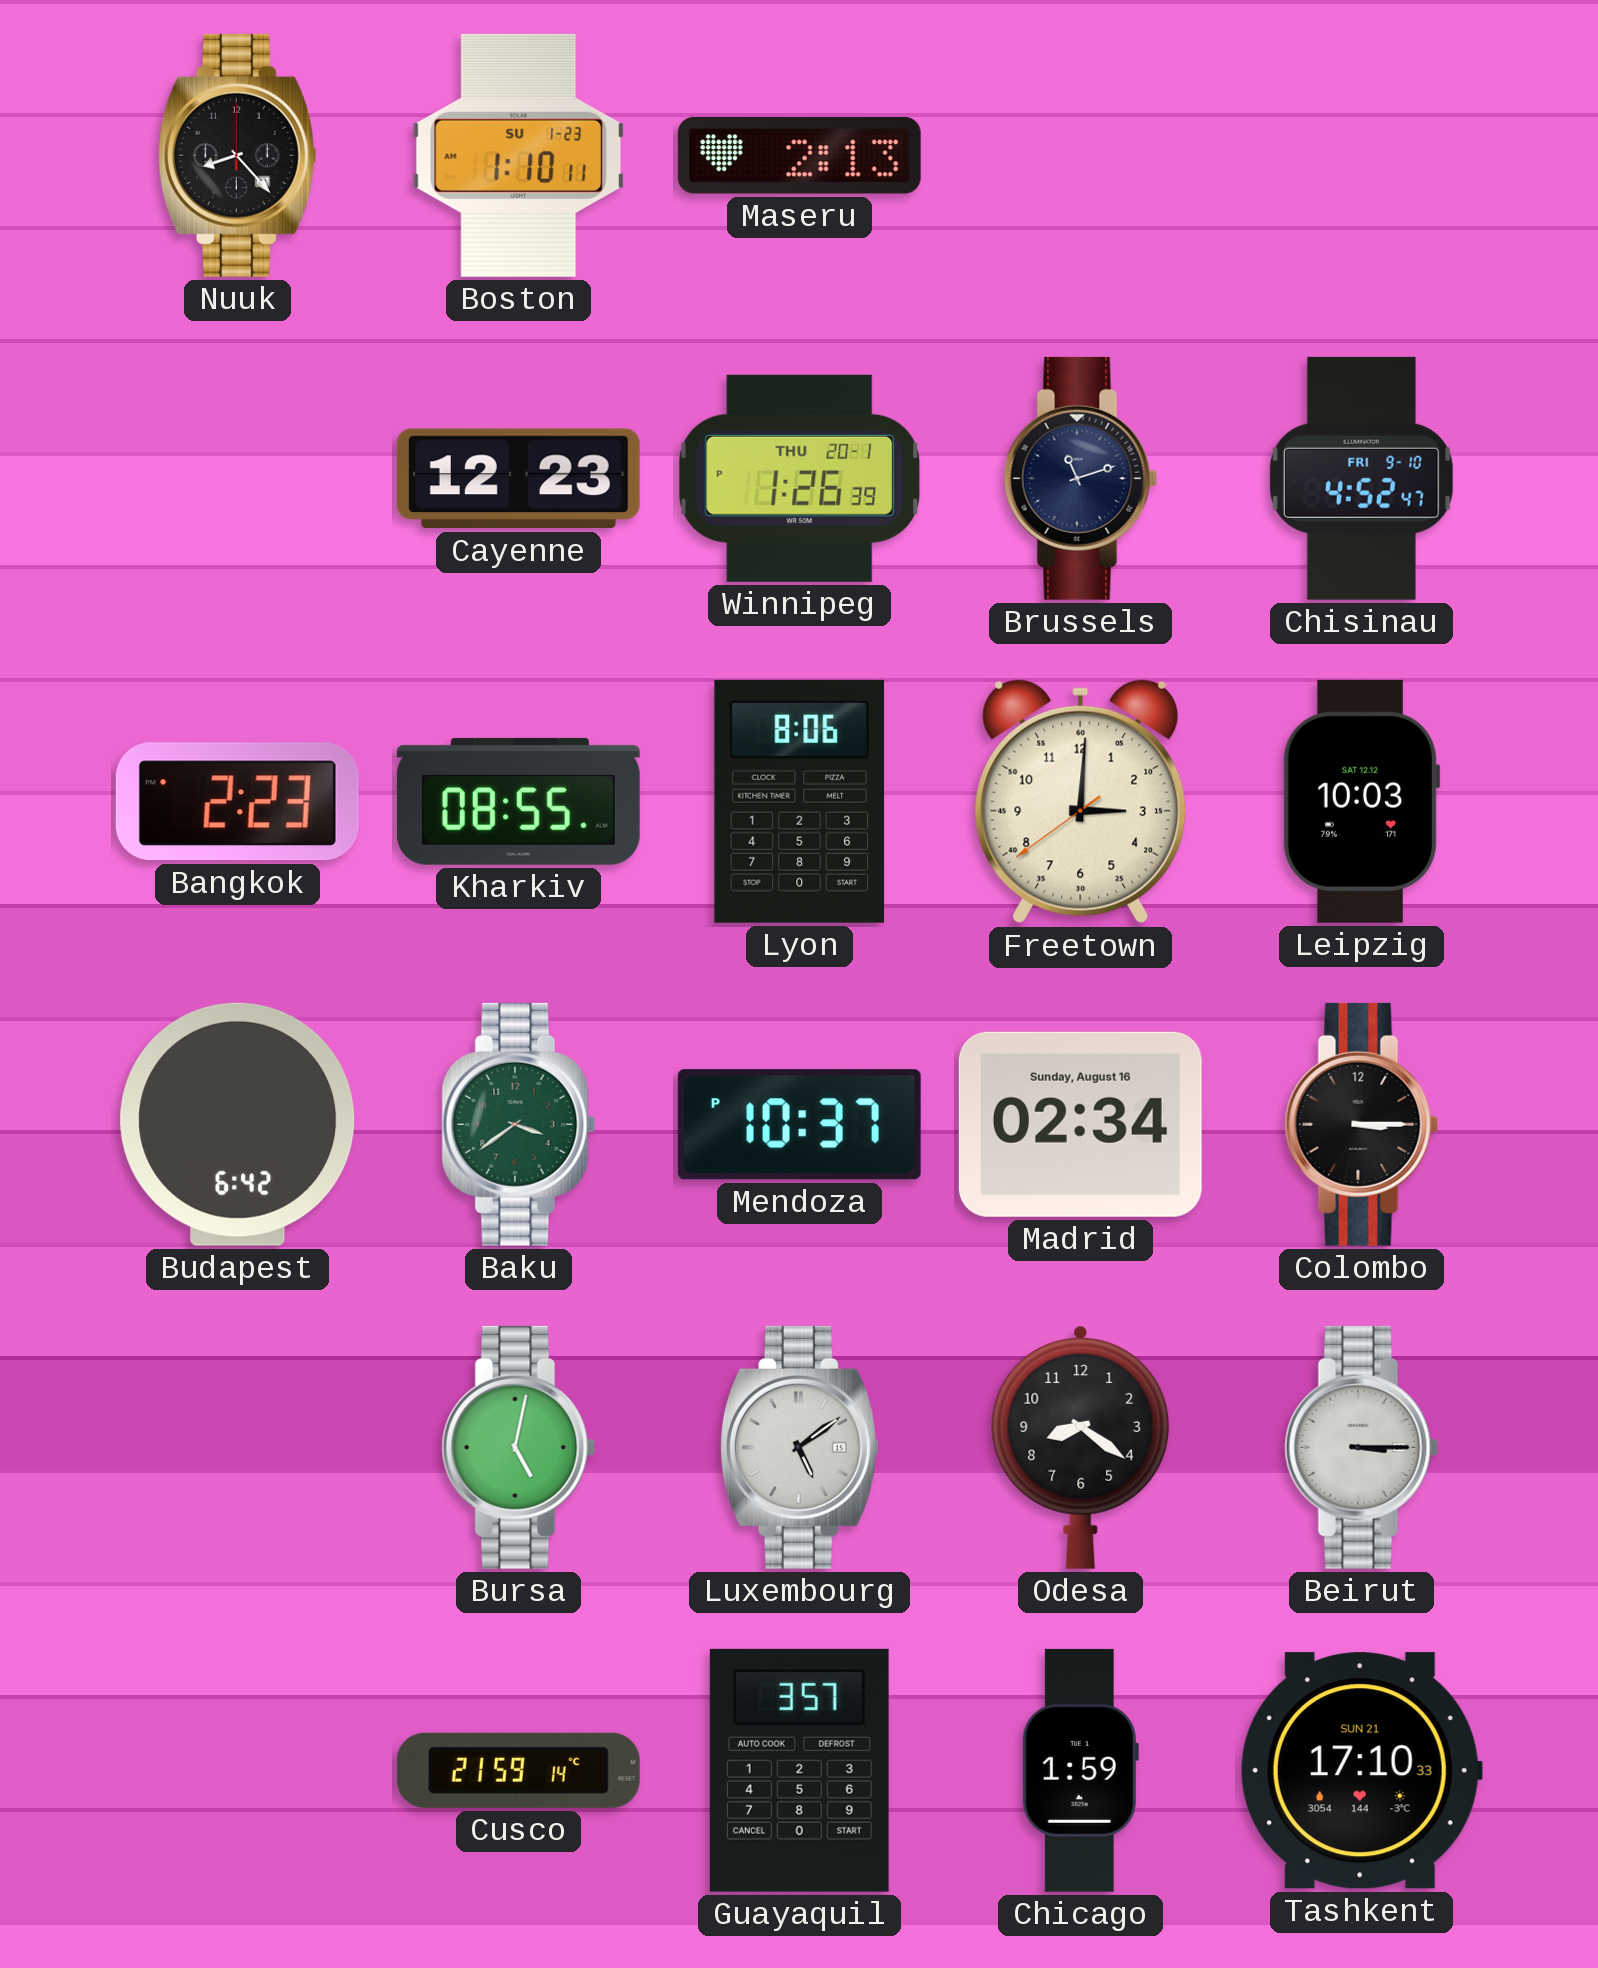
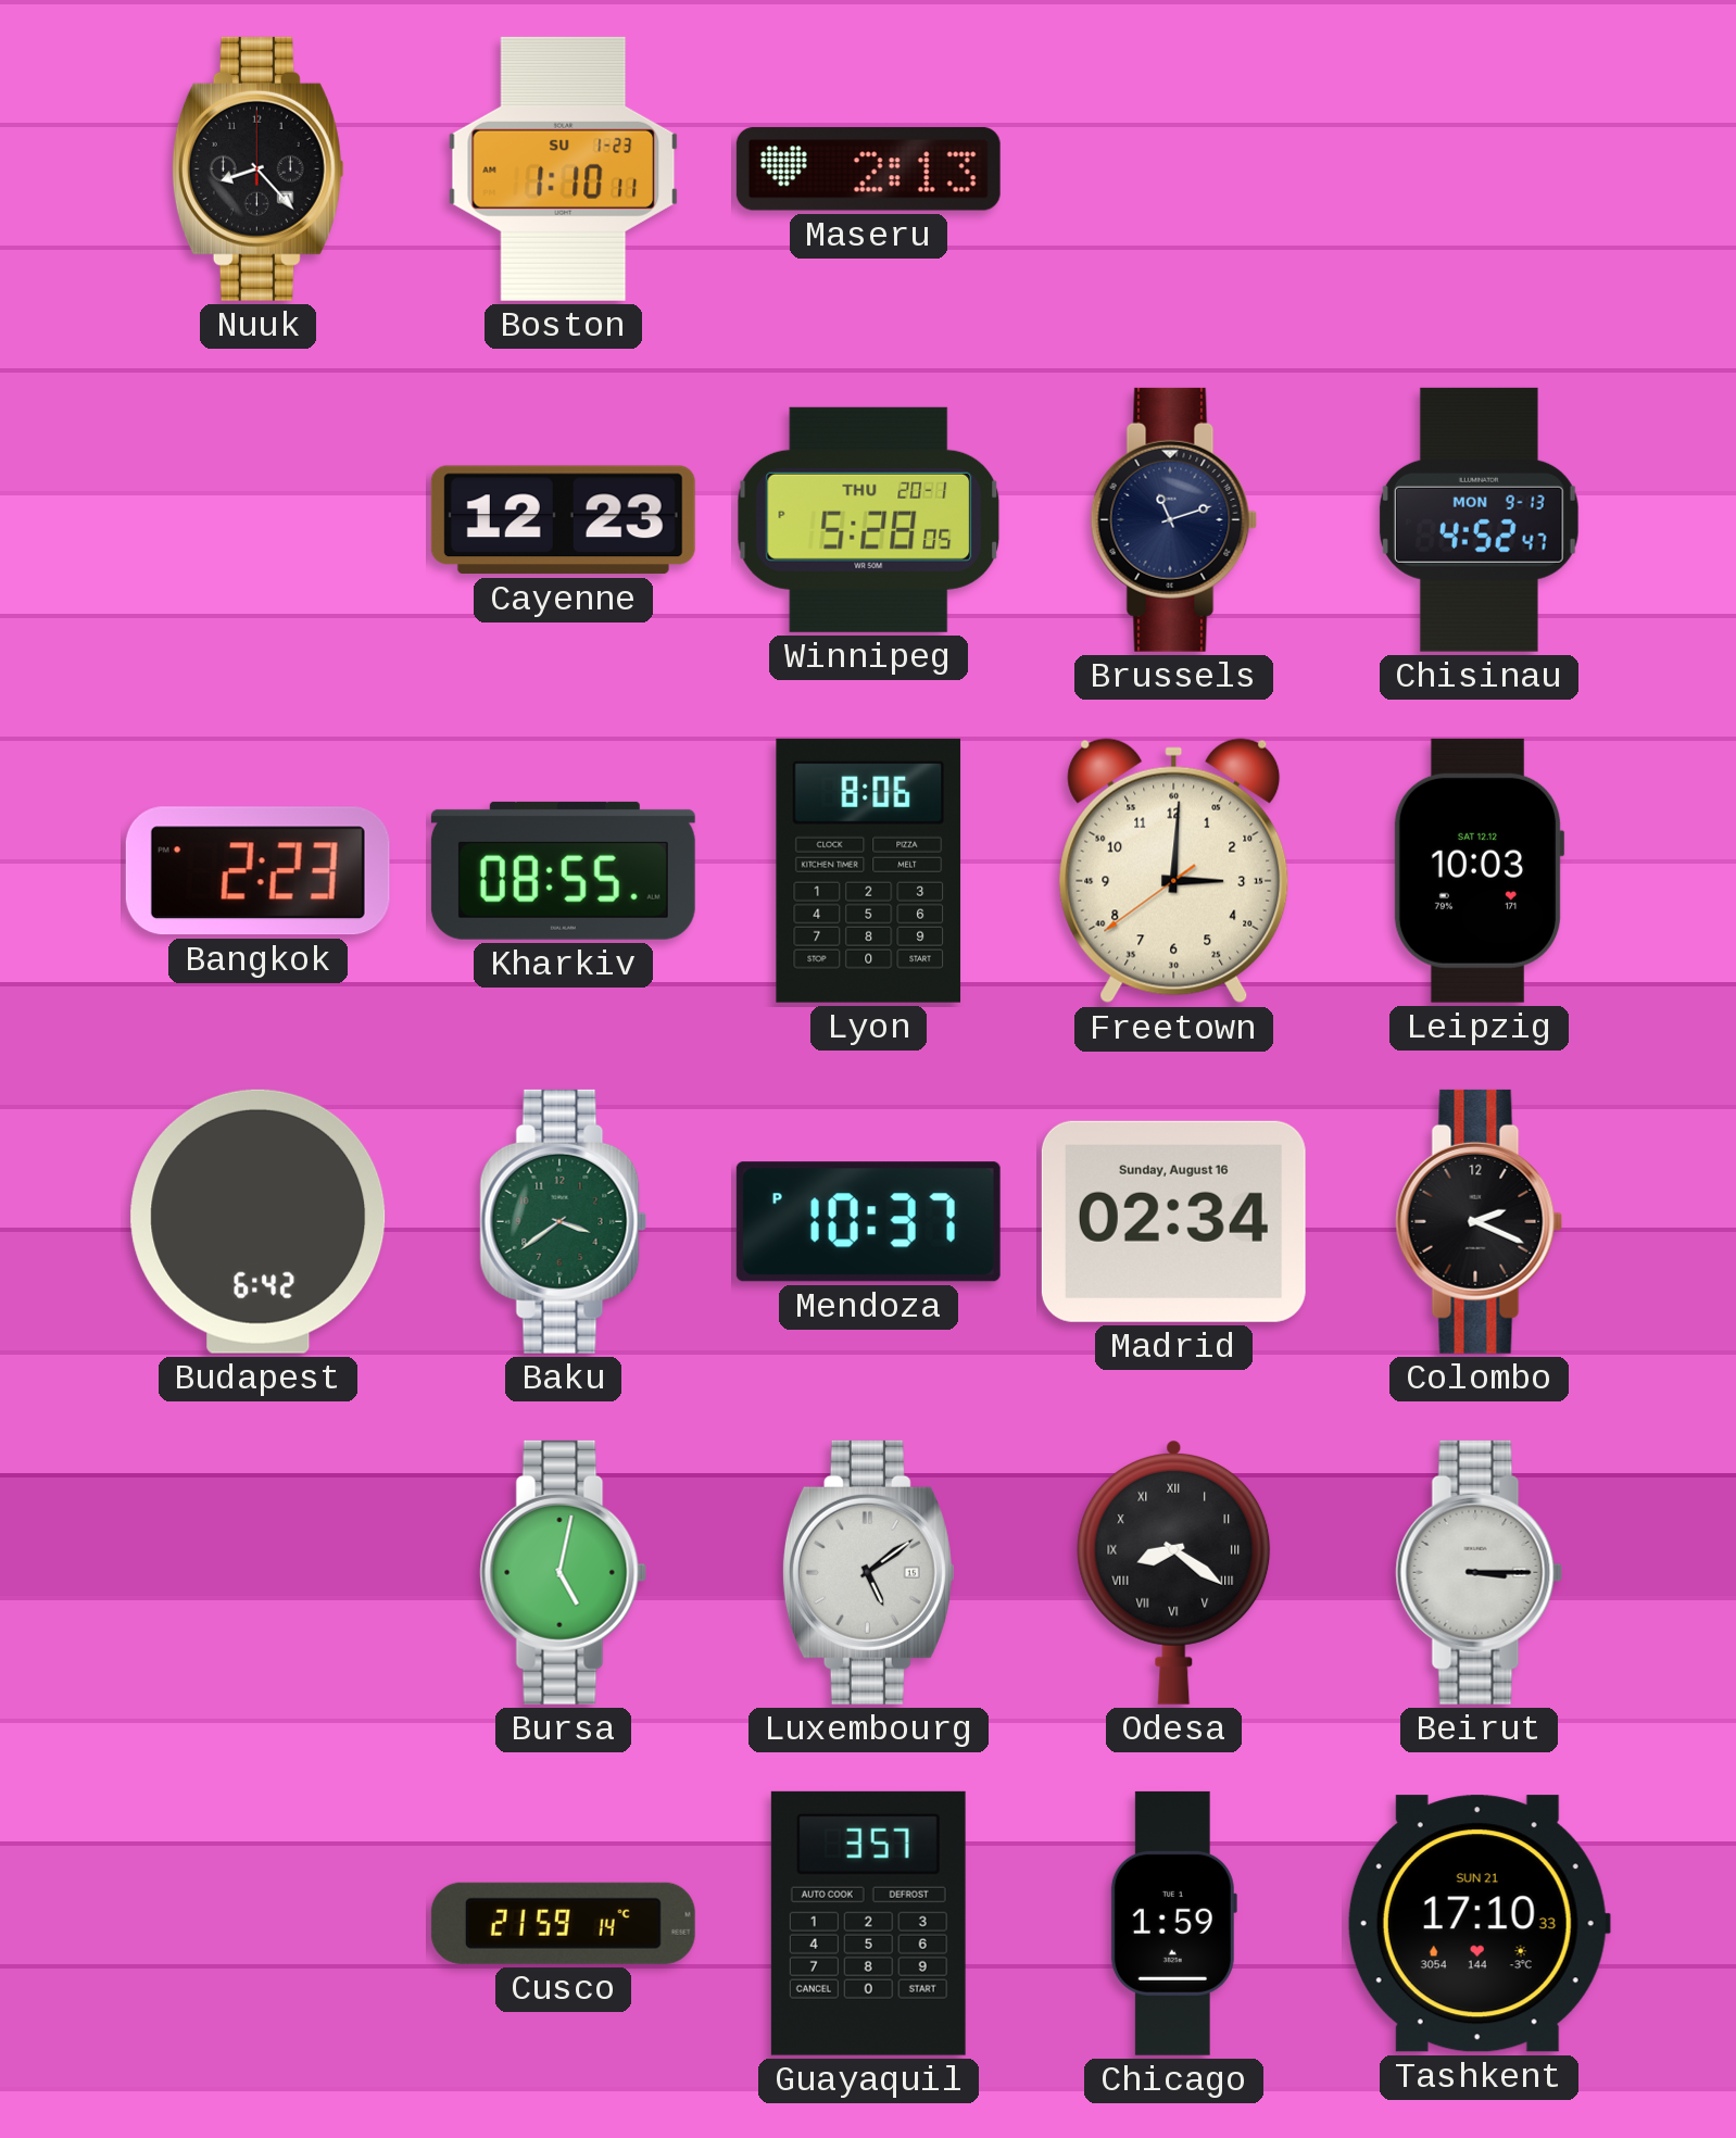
Winnipeg: 1:26 -> 5:28
Chisinau date: FRI 9-10 -> MON 9-13
Colombo: 3:15 -> 2:19
Odesa numerals: Arabic -> Roman
